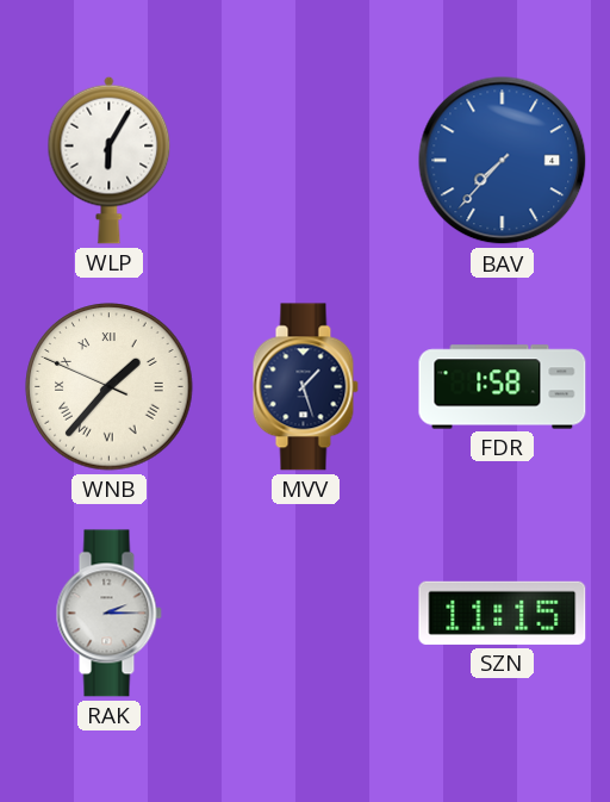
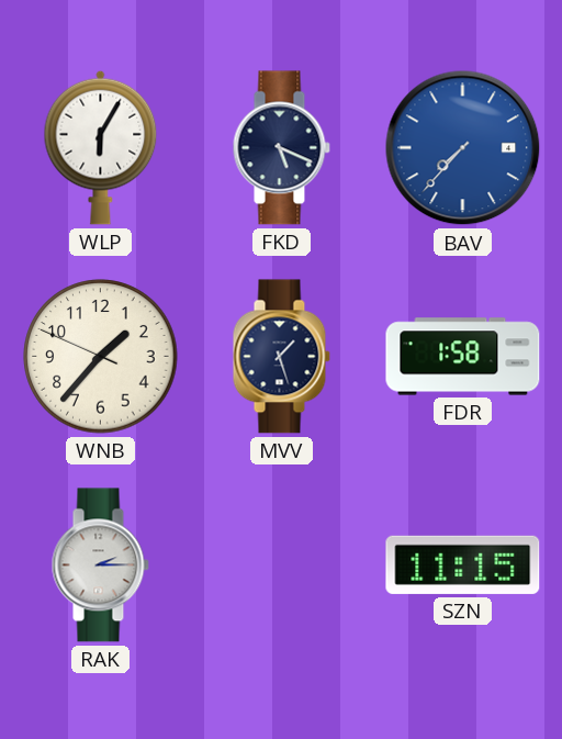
FKD: none -> 5:19
WNB numerals: Roman -> Arabic
